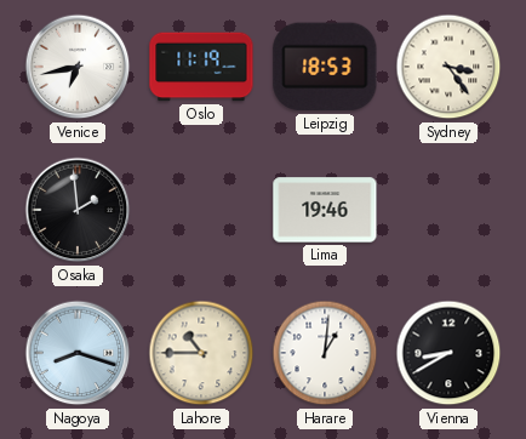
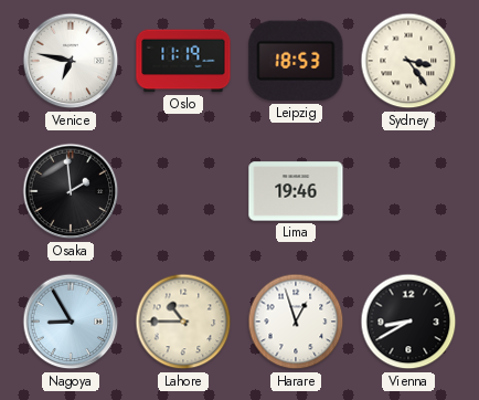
Venice: 6:43 -> 6:47
Nagoya: 8:18 -> 8:55
Harare: 1:01 -> 12:57
